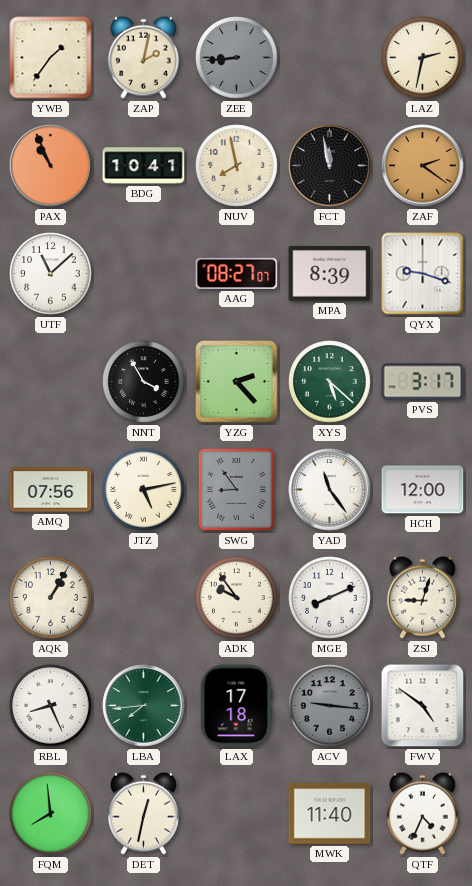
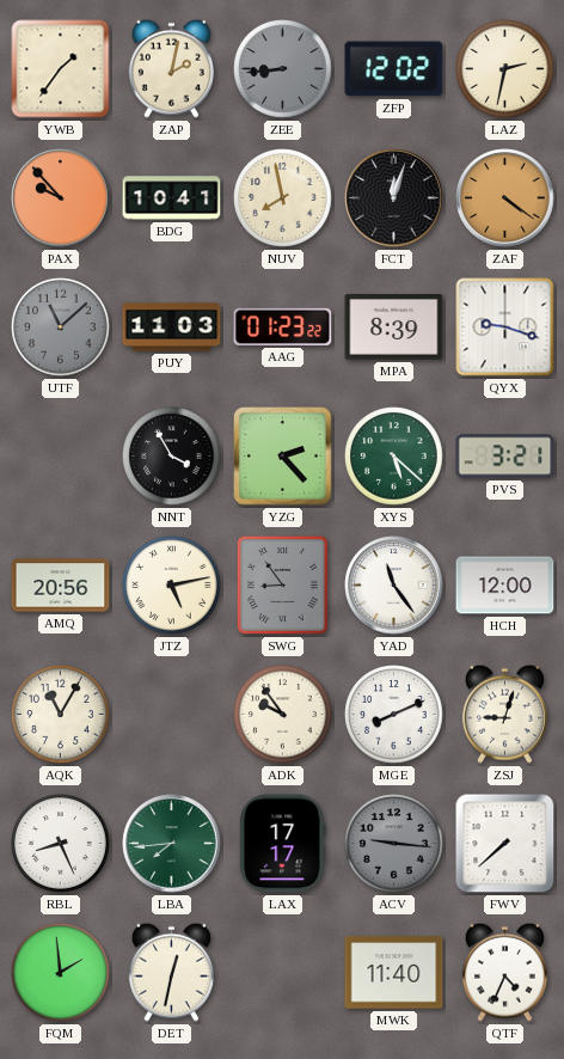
ZFP: none -> 12:02
PAX: 10:56 -> 9:53
FCT: 11:58 -> 12:03
ZAF: 2:21 -> 4:21
UTF dial: white -> grey
PUY: none -> 11:03
AAG: 08:27 -> 01:23
PVS: 3:17 -> 3:21
AMQ: 07:56 -> 20:56
AQK: 1:05 -> 11:05
LAX: 17:18 -> 17:17
FWV: 4:51 -> 7:38
FQM: 7:59 -> 1:59
